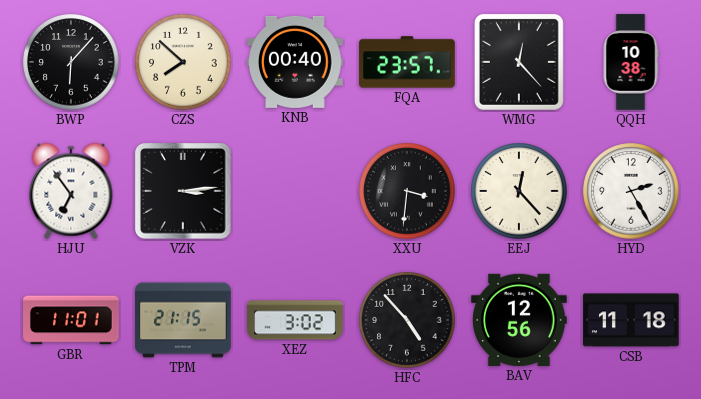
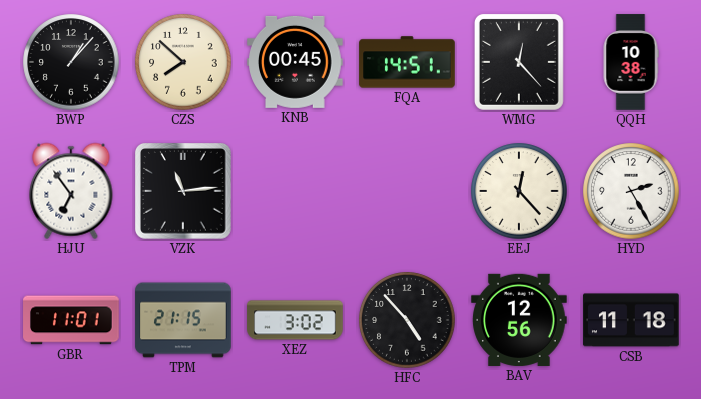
BWP: 6:07 -> 1:07
KNB: 00:40 -> 00:45
FQA: 23:57 -> 14:51
VZK: 3:14 -> 11:14
XXU: 3:31 -> none
